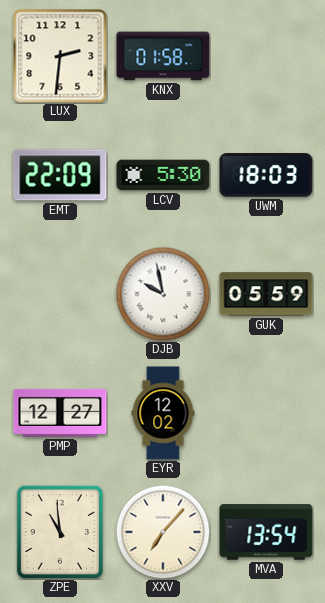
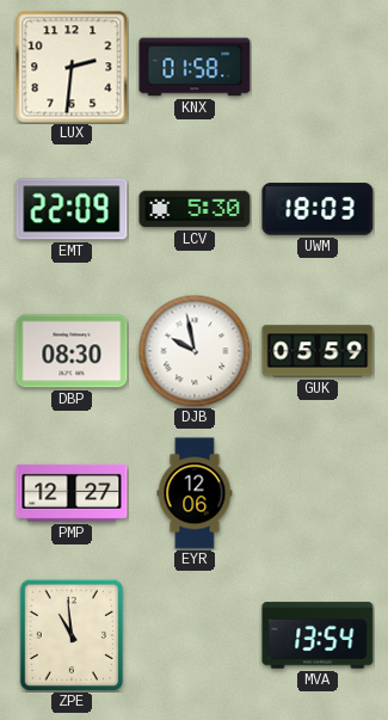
DBP: none -> 08:30
EYR: 12:02 -> 12:06
XXV: 7:07 -> none
